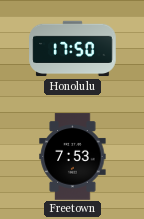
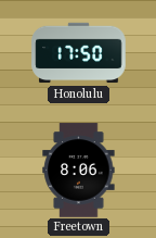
Freetown: 7:53 -> 8:06
